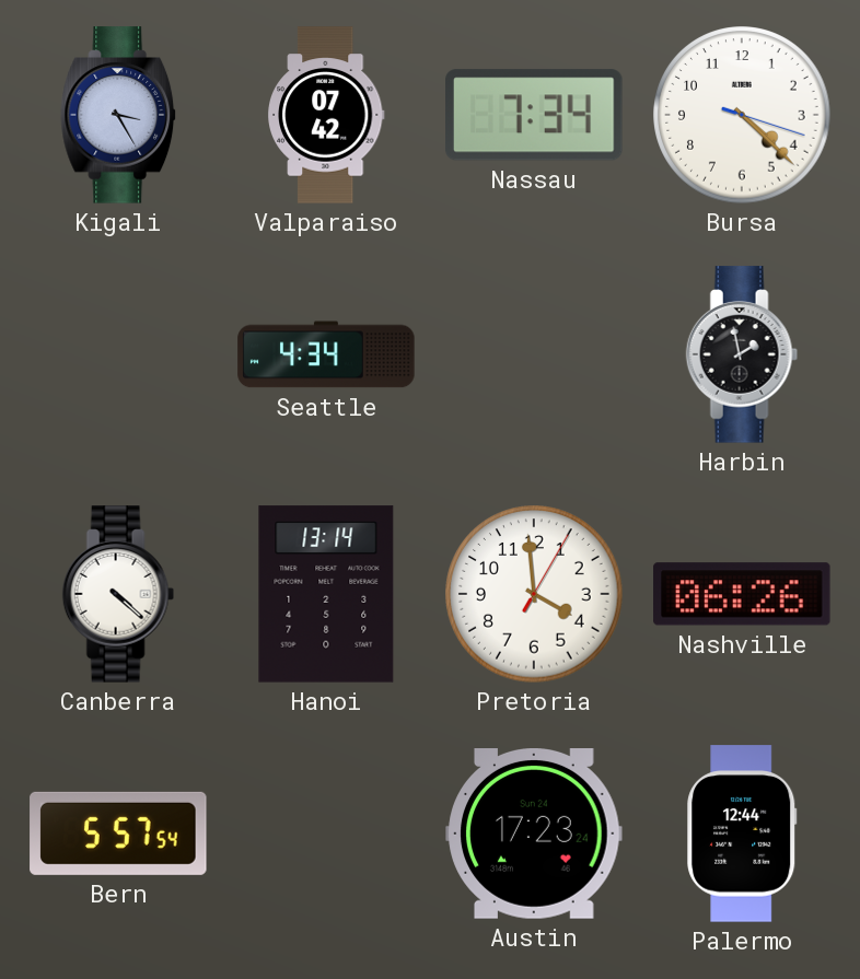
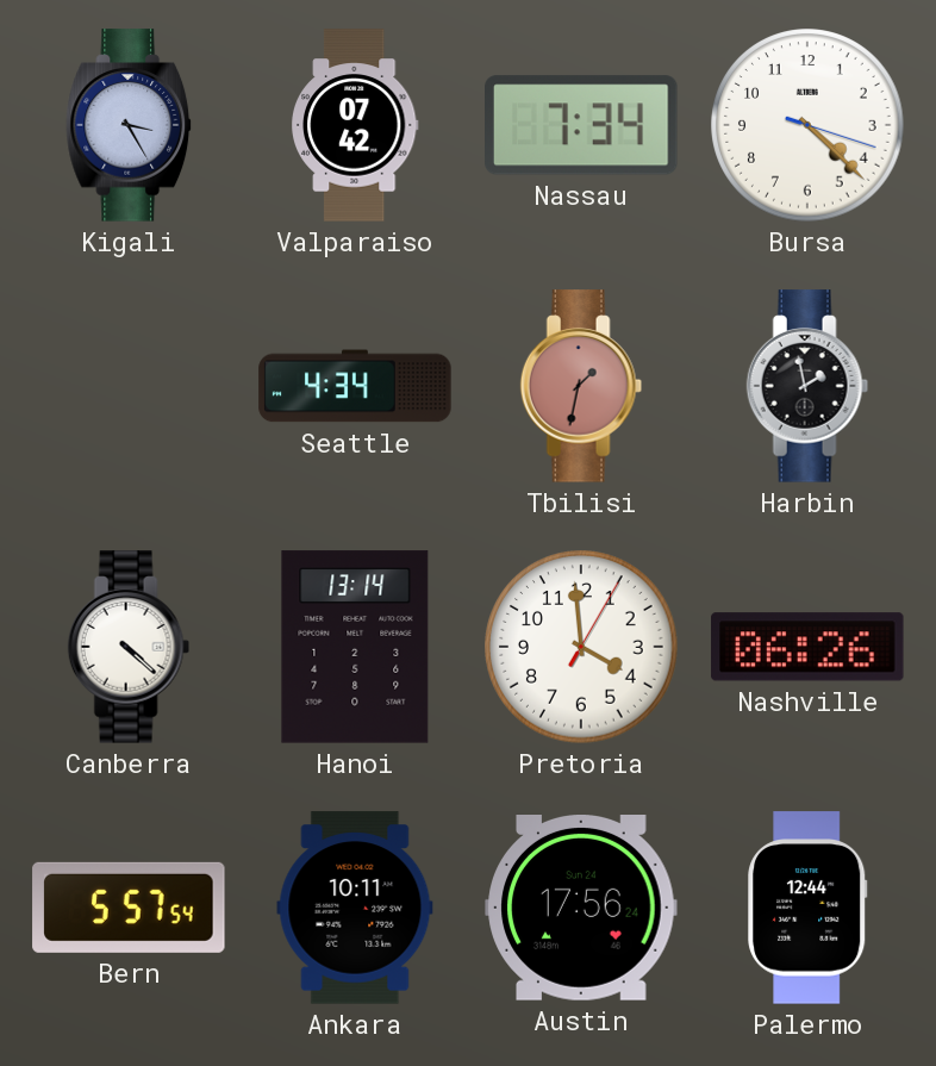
Tbilisi: none -> 1:32
Ankara: none -> 10:11
Austin: 17:23 -> 17:56
